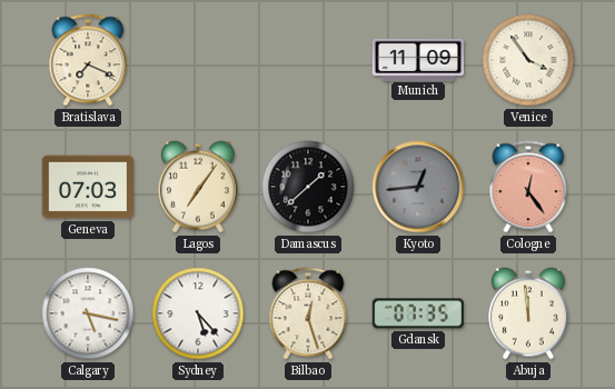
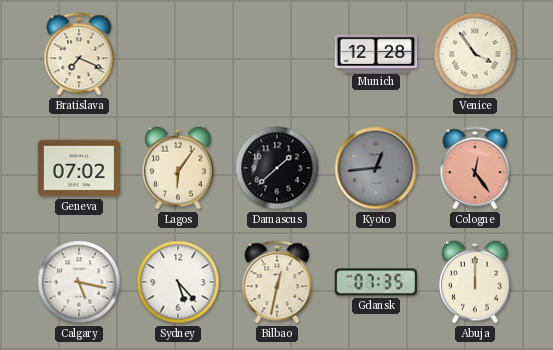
Munich: 11:09 -> 12:28
Geneva: 07:03 -> 07:02
Lagos: 7:06 -> 6:06
Bilbao: 12:27 -> 12:32
Abuja: 11:59 -> 12:00
